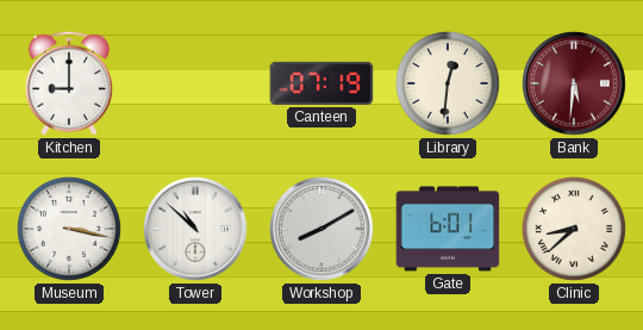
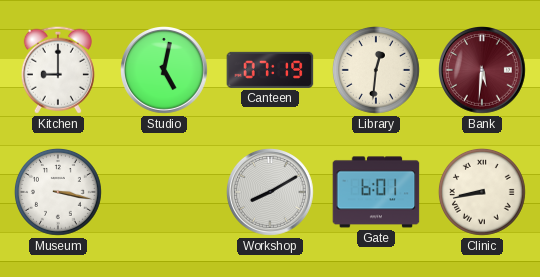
Studio: none -> 5:02
Tower: 10:52 -> none
Clinic: 8:38 -> 8:43
